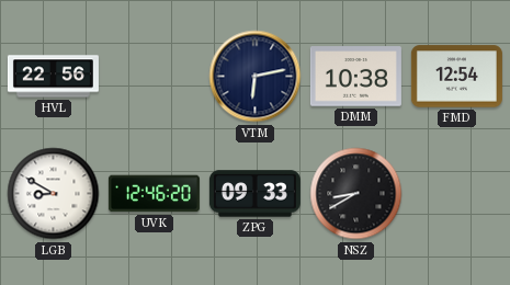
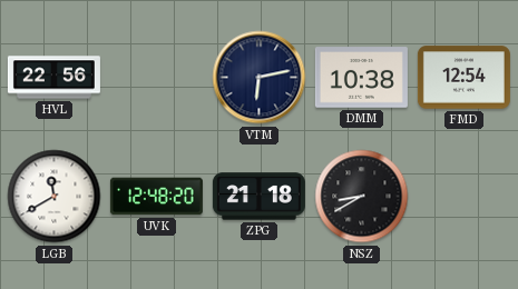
LGB: 8:50 -> 11:40
UVK: 12:46 -> 12:48
ZPG: 09:33 -> 21:18
